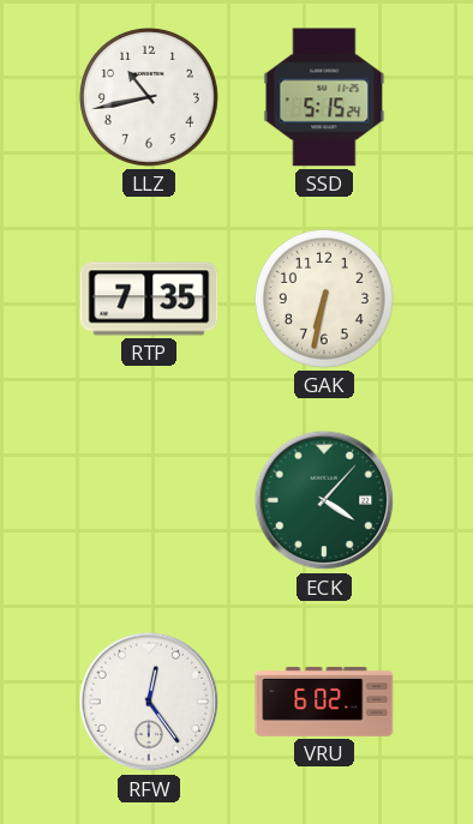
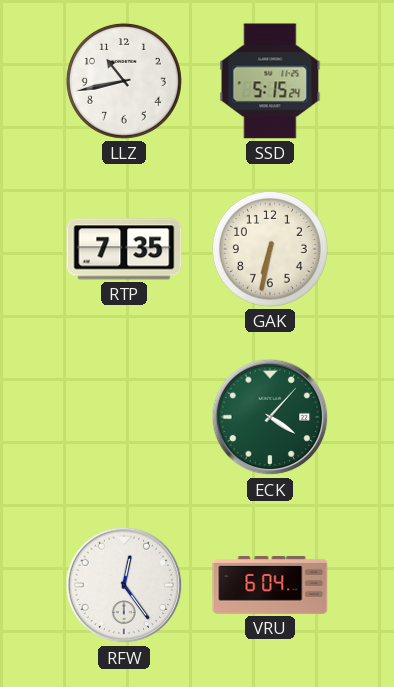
VRU: 6:02 -> 6:04
